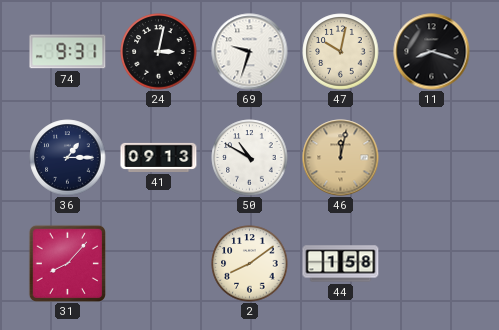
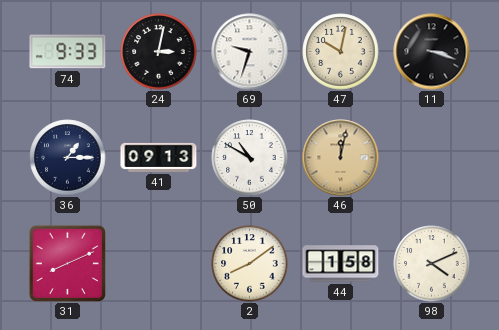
74: 9:31 -> 9:33
11: 8:18 -> 3:18
31: 8:07 -> 8:11
98: none -> 4:11
